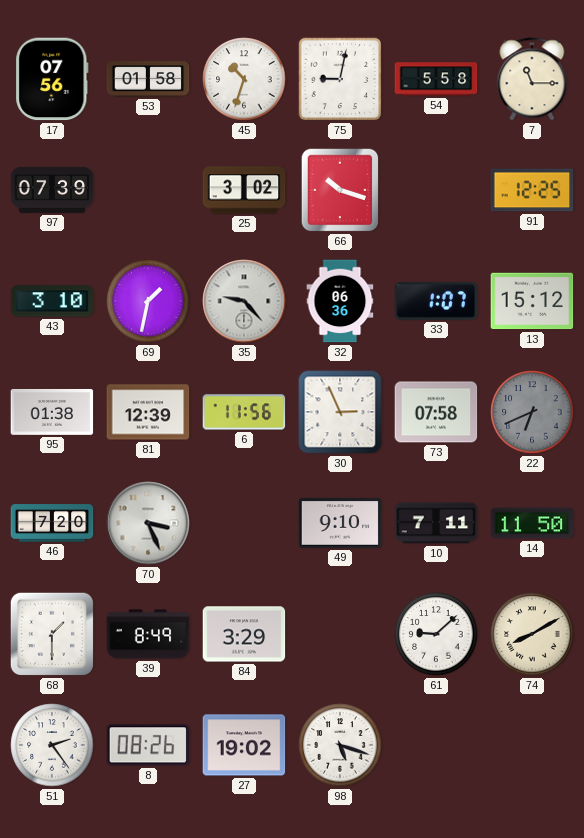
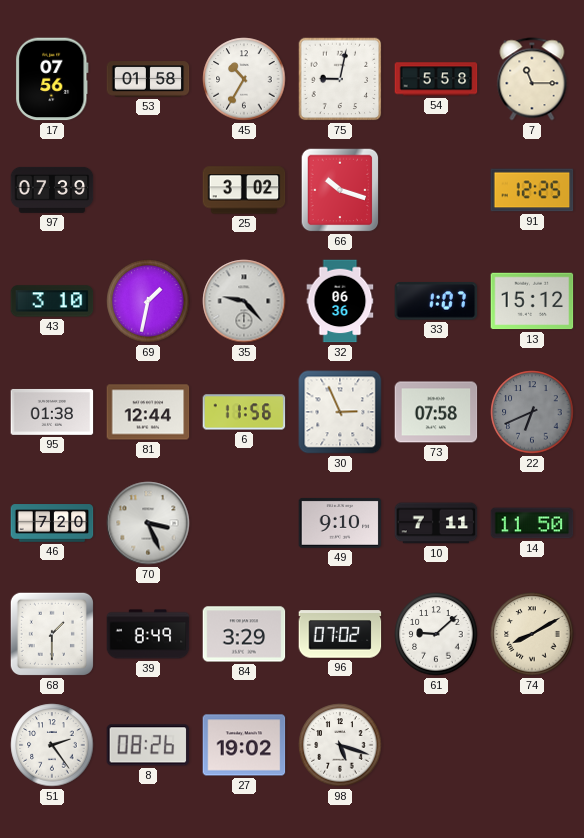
45: 10:33 -> 10:35
81: 12:39 -> 12:44
96: none -> 07:02
